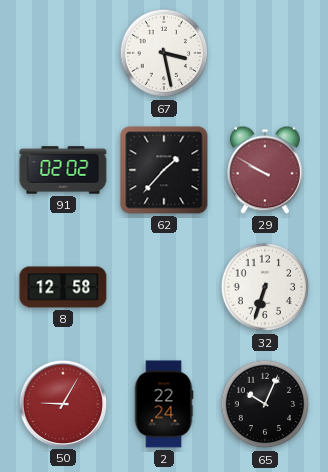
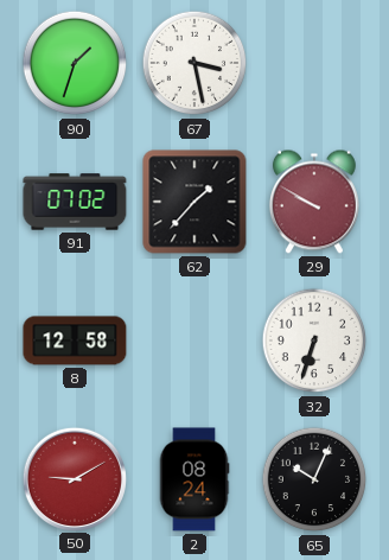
90: none -> 1:33
91: 02:02 -> 07:02
50: 9:05 -> 9:10
2: 22:24 -> 08:24
